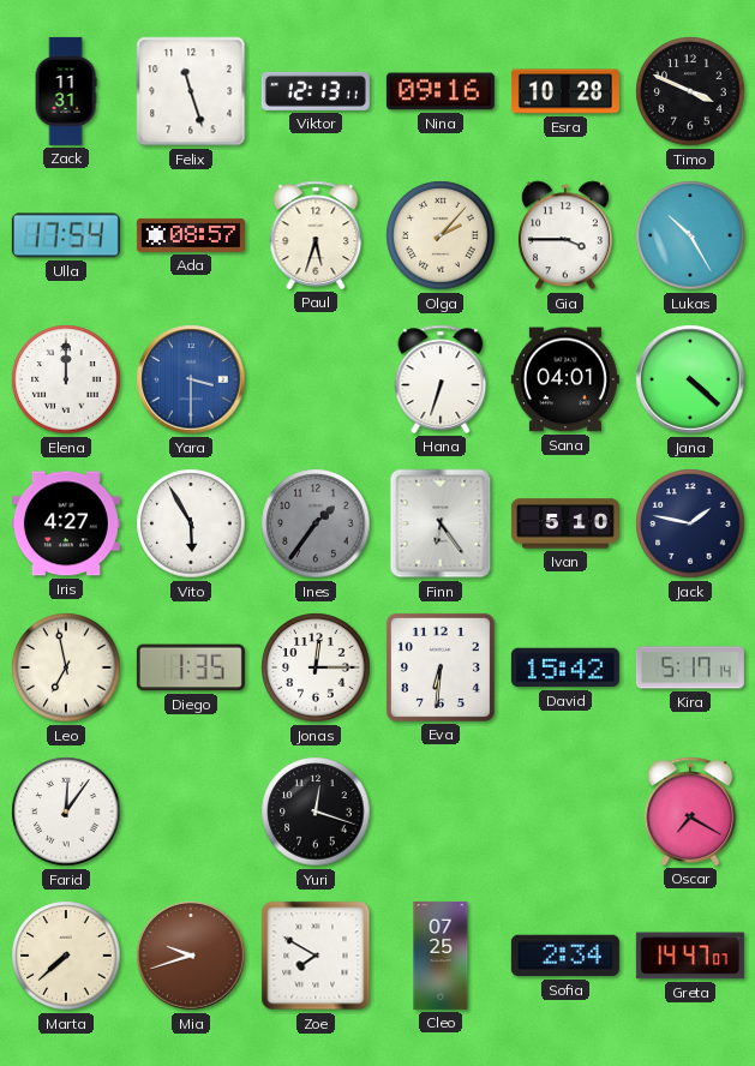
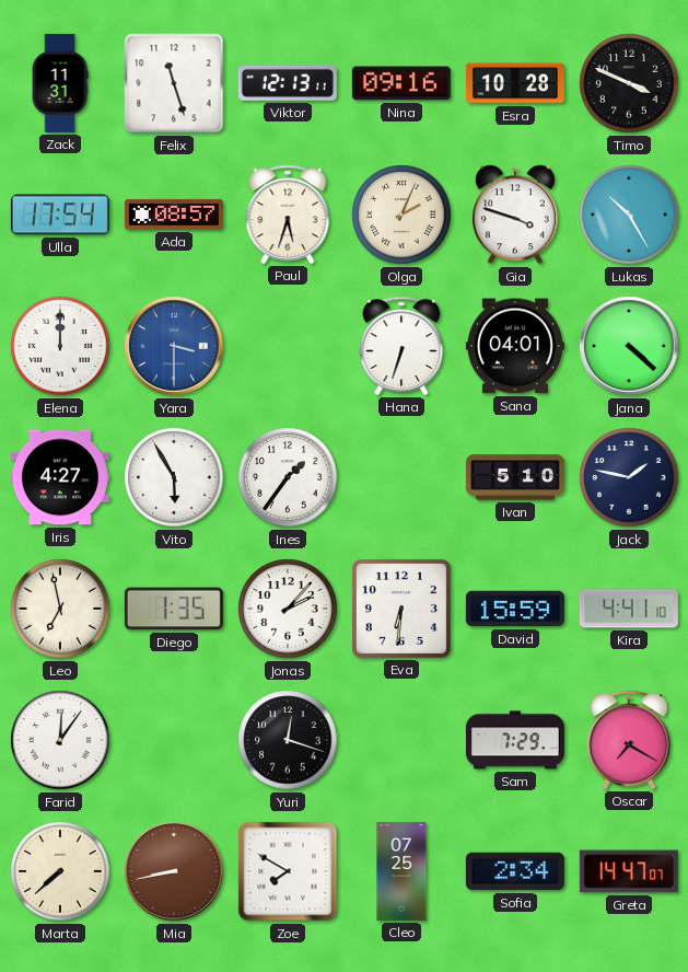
Olga: 2:07 -> 2:04
Gia: 3:45 -> 3:48
Ines dial: grey -> white
Finn: 6:24 -> none
Jonas: 12:15 -> 2:07
David: 15:42 -> 15:59
Kira: 5:17 -> 4:41
Sam: none -> 7:29
Mia: 9:42 -> 8:43
